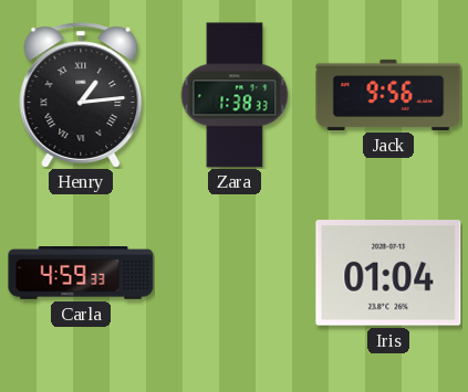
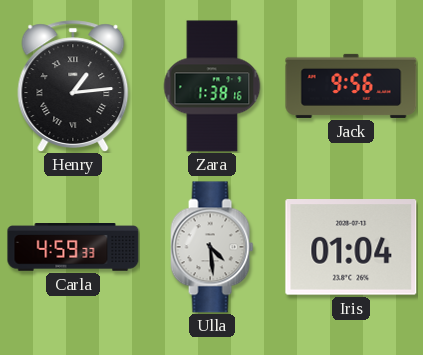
Zara: 1:38:33 -> 1:38:16
Ulla: none -> 4:29
